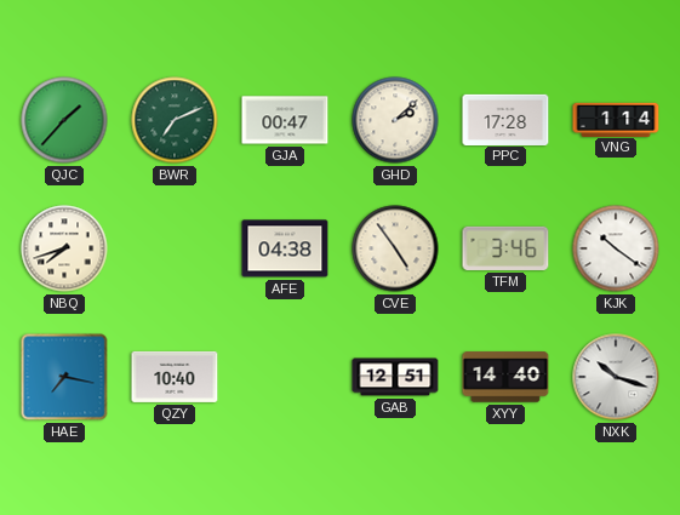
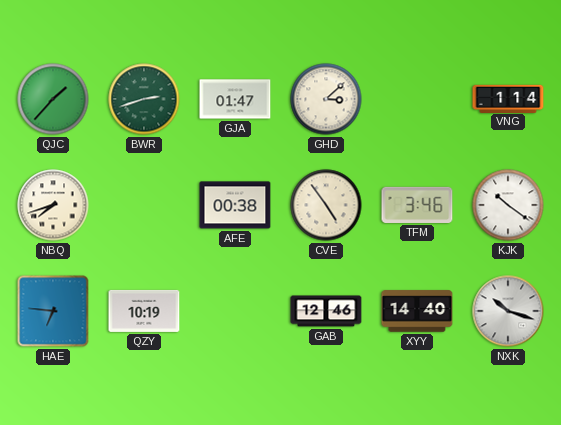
BWR: 7:11 -> 2:42
GJA: 00:47 -> 01:47
GHD: 2:08 -> 3:08
PPC: 17:28 -> none
AFE: 04:38 -> 00:38
HAE: 7:17 -> 6:46
QZY: 10:40 -> 10:19
GAB: 12:51 -> 12:46
